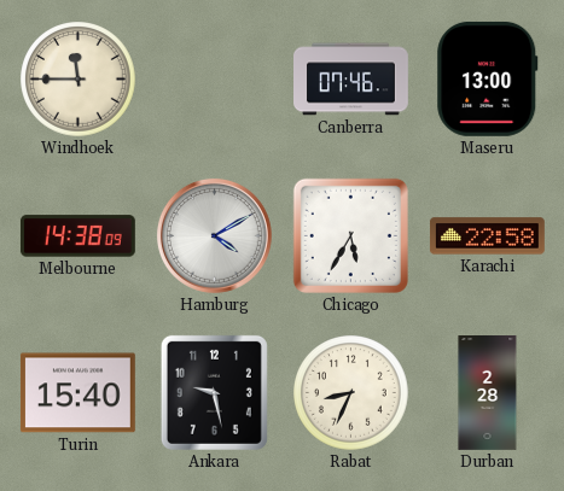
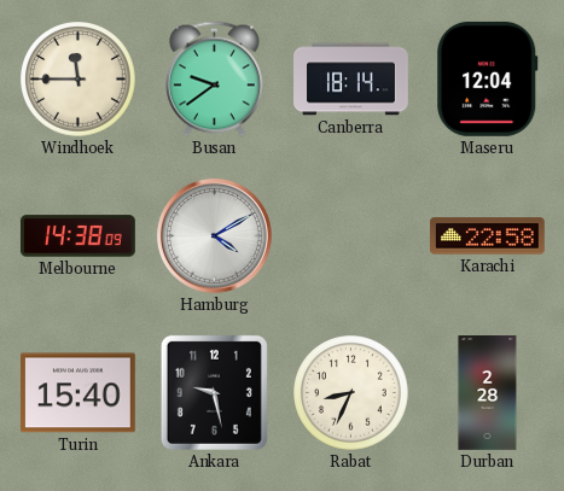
Busan: none -> 9:39
Canberra: 07:46 -> 18:14
Maseru: 13:00 -> 12:04
Chicago: 5:35 -> none
